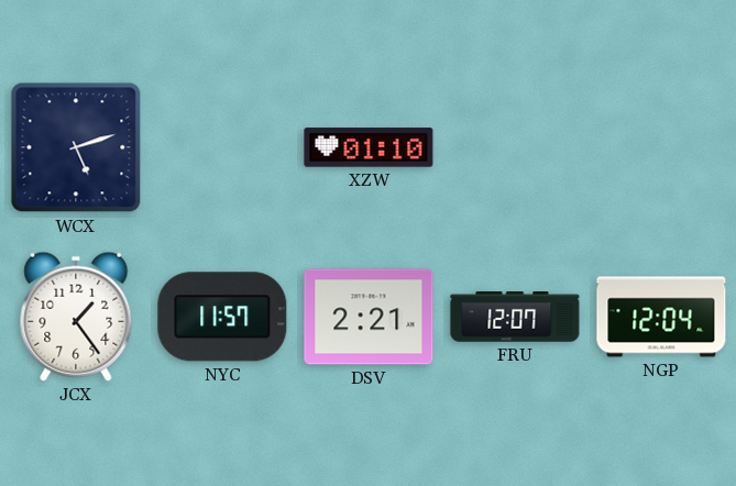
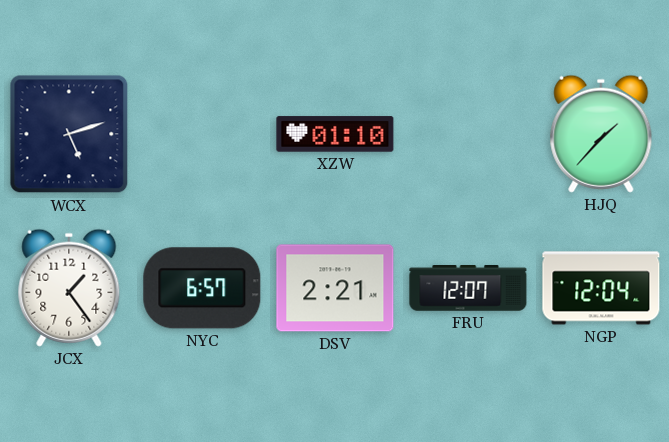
HJQ: none -> 1:37
NYC: 11:57 -> 6:57
